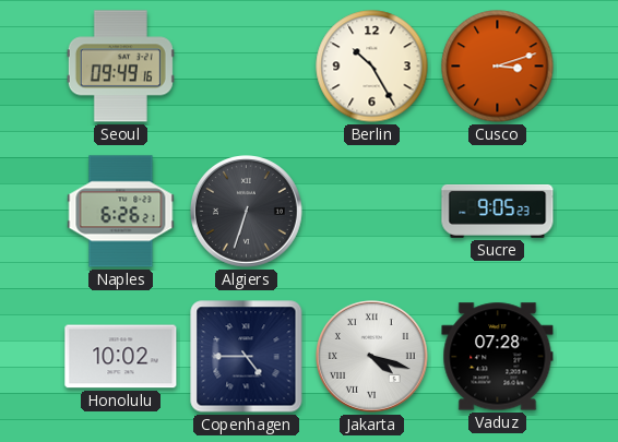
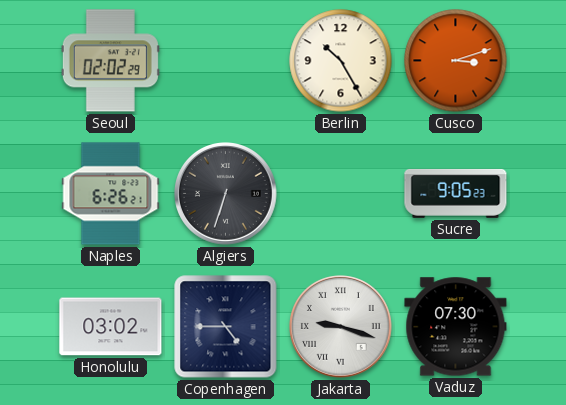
Seoul: 09:49 -> 02:02
Honolulu: 10:02 -> 03:02
Jakarta: 4:18 -> 9:18
Vaduz: 07:28 -> 07:30
